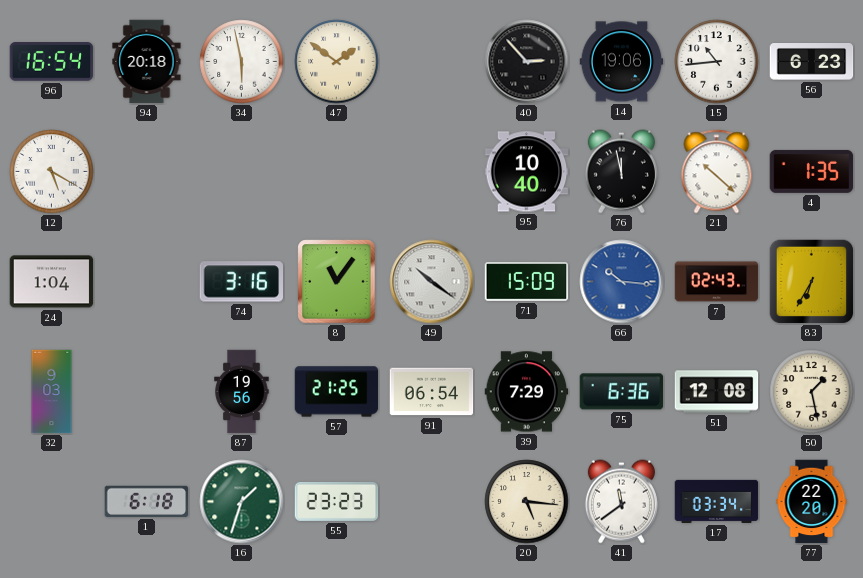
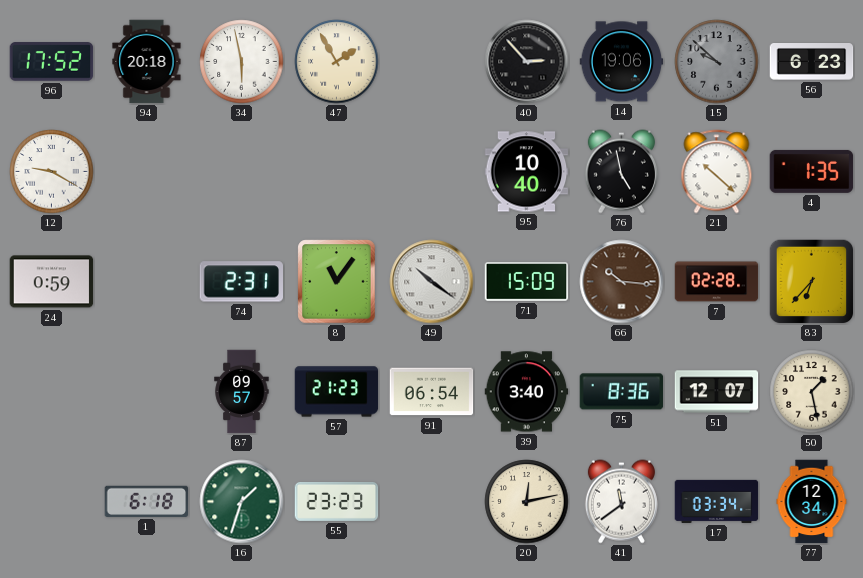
96: 16:54 -> 17:52
47: 1:51 -> 1:55
15: 10:44 -> 9:52
15 dial: white -> grey
12: 5:20 -> 9:20
76: 11:58 -> 4:58
24: 1:04 -> 0:59
74: 3:16 -> 2:31
66 dial: blue -> brown
7: 02:43 -> 02:28
83: 6:35 -> 6:37
32: 9:03 -> none
87: 19:56 -> 09:57
57: 21:25 -> 21:23
39: 7:29 -> 3:40
75: 6:36 -> 8:36
51: 12:08 -> 12:07
20: 5:16 -> 12:13
77: 22:20 -> 12:34
